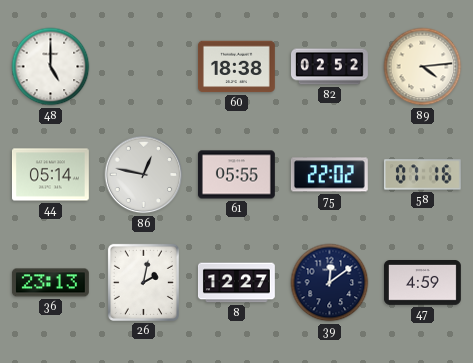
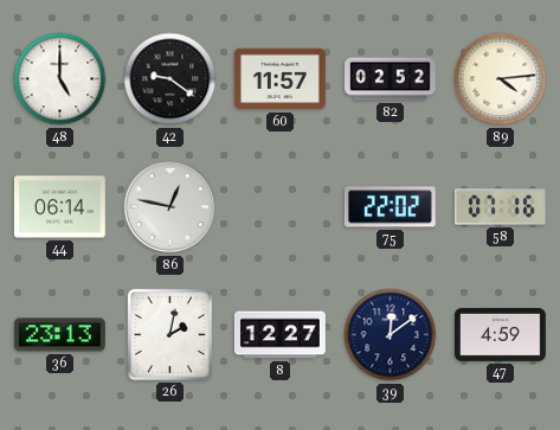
42: none -> 9:21
60: 18:38 -> 11:57
44: 05:14 -> 06:14
61: 05:55 -> none
